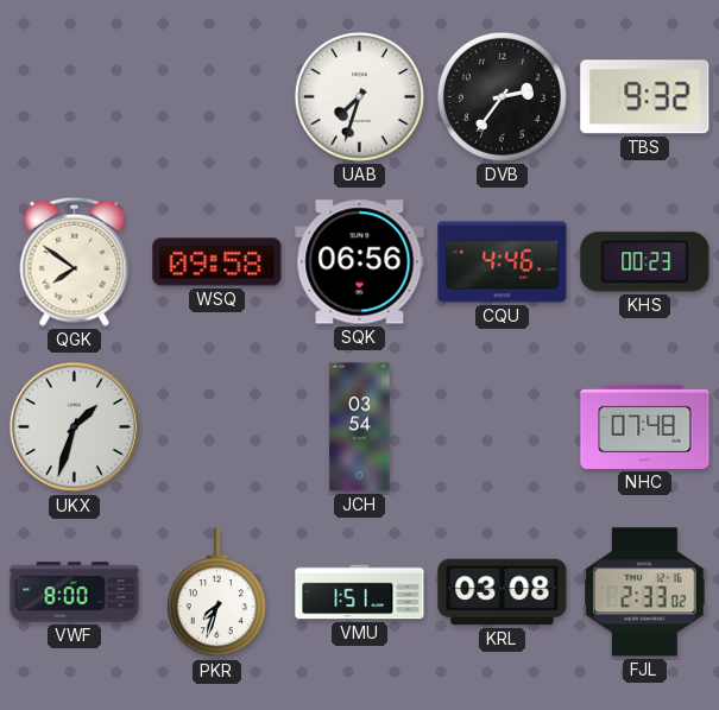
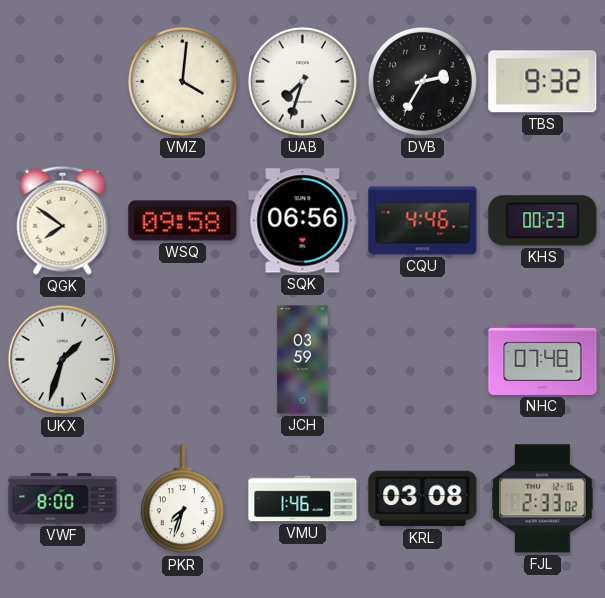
VMZ: none -> 4:01
DVB: 2:36 -> 2:35
JCH: 03:54 -> 03:59
VMU: 1:51 -> 1:46
